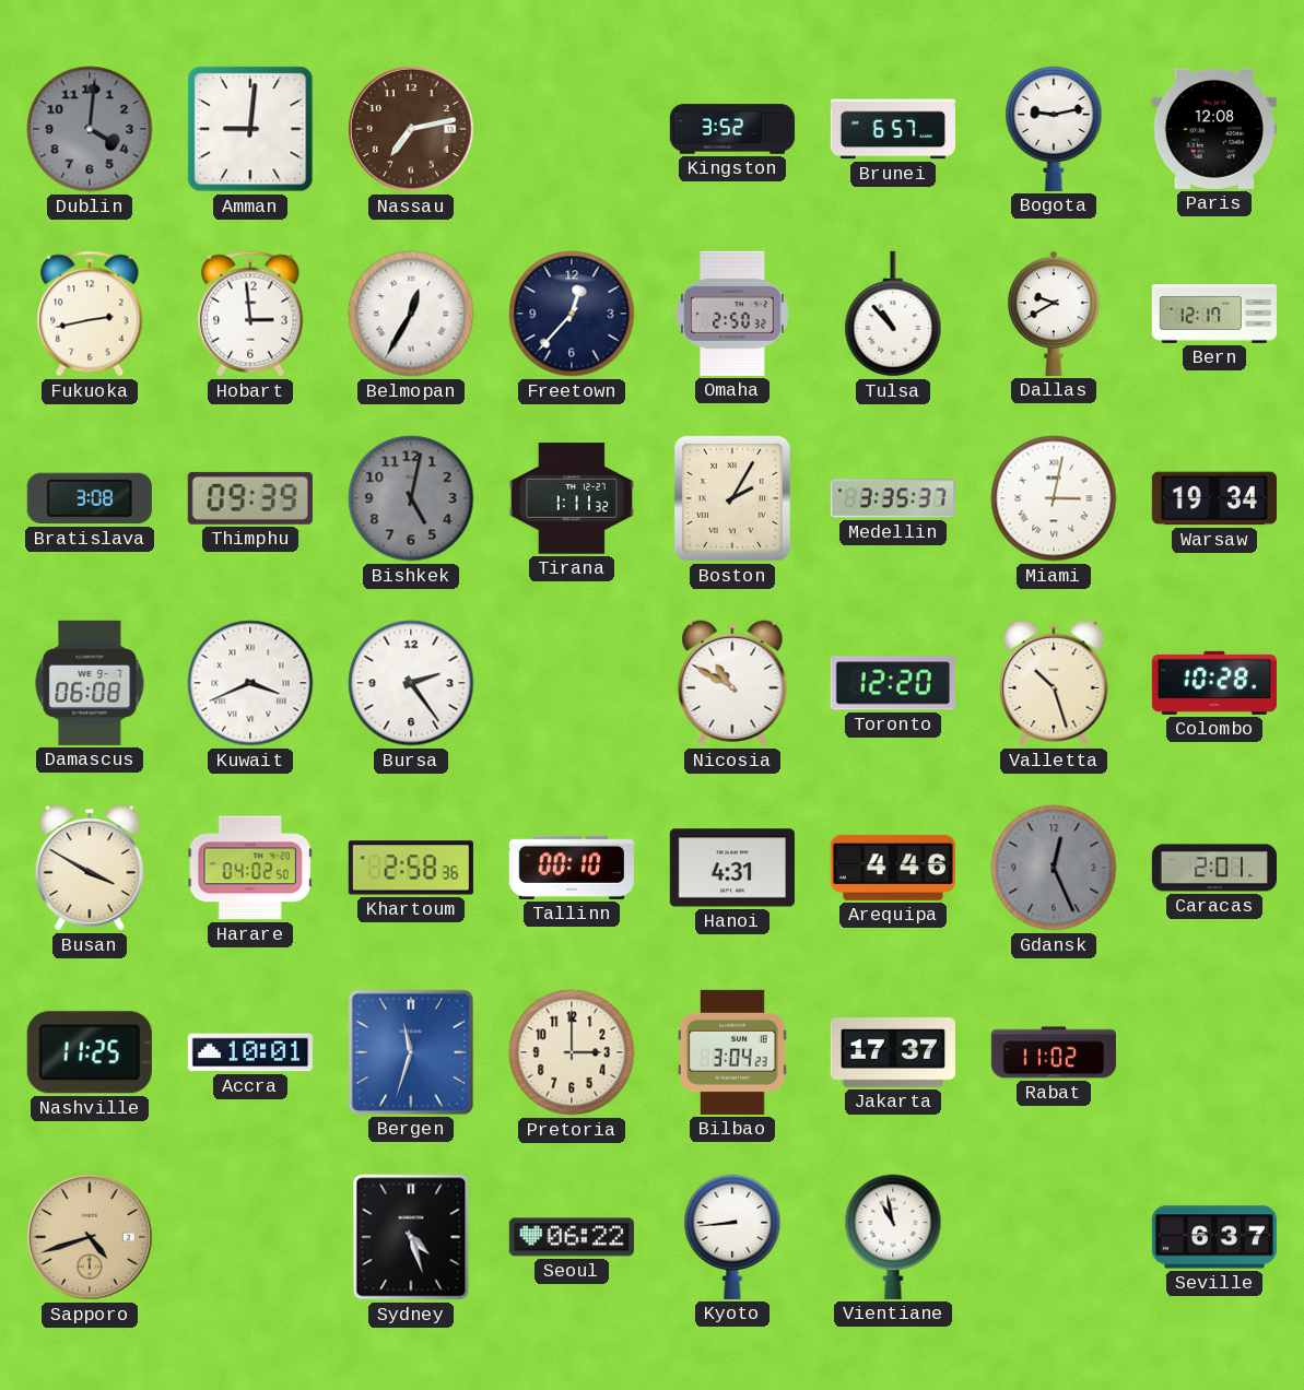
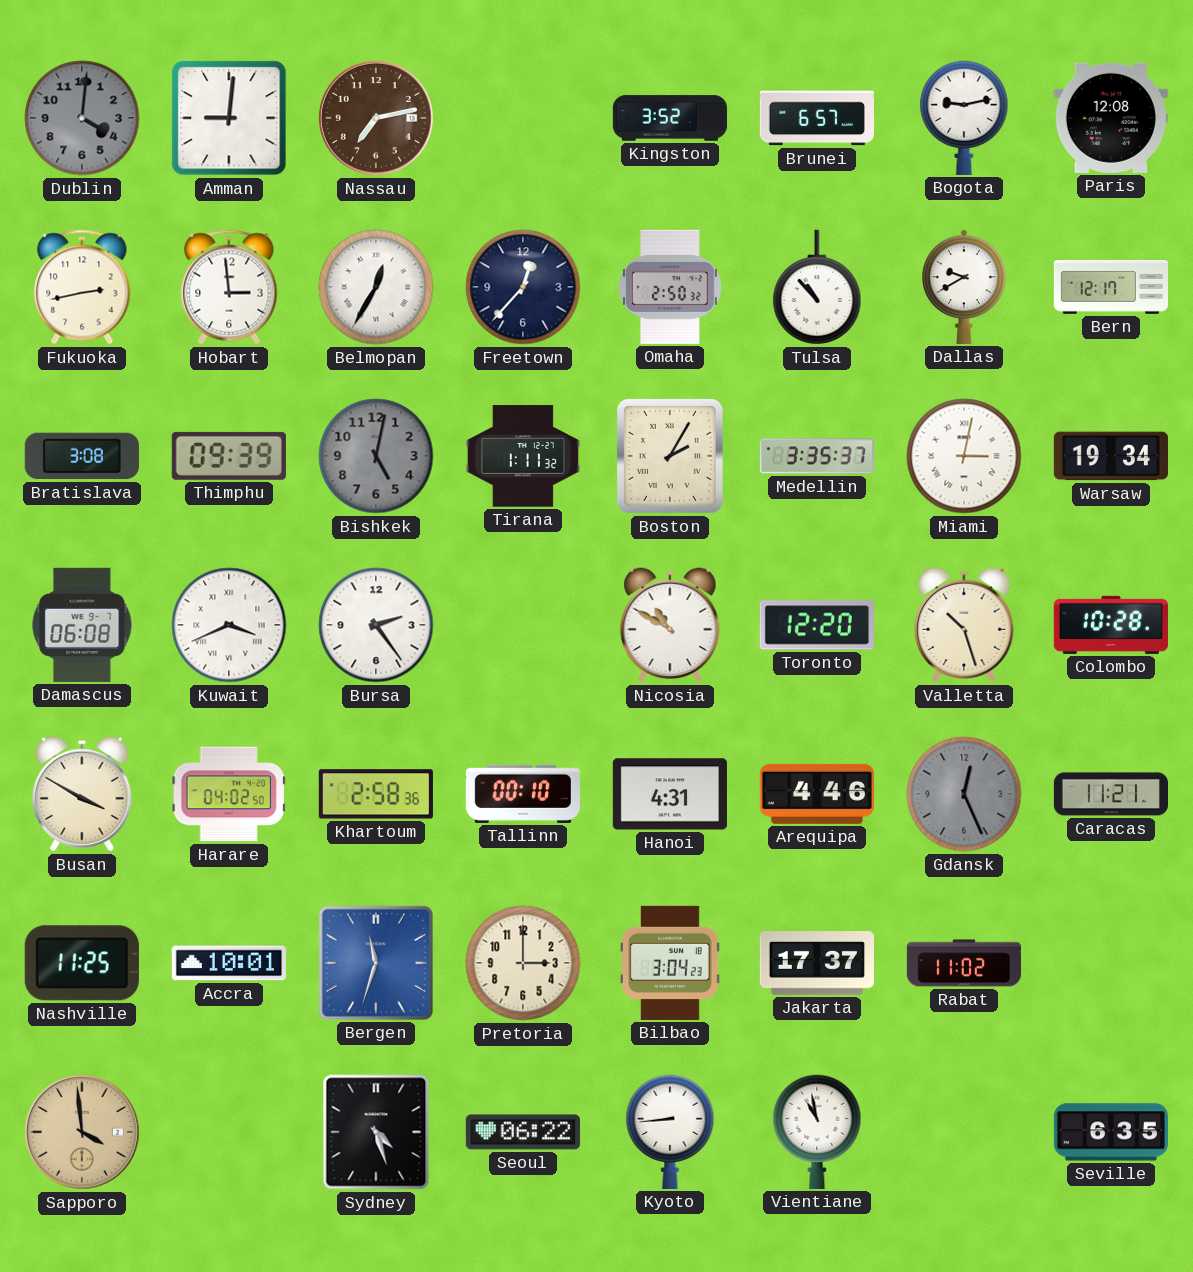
Caracas: 2:01 -> 11:21
Sapporo: 4:42 -> 3:59
Seville: 6:37 -> 6:35
